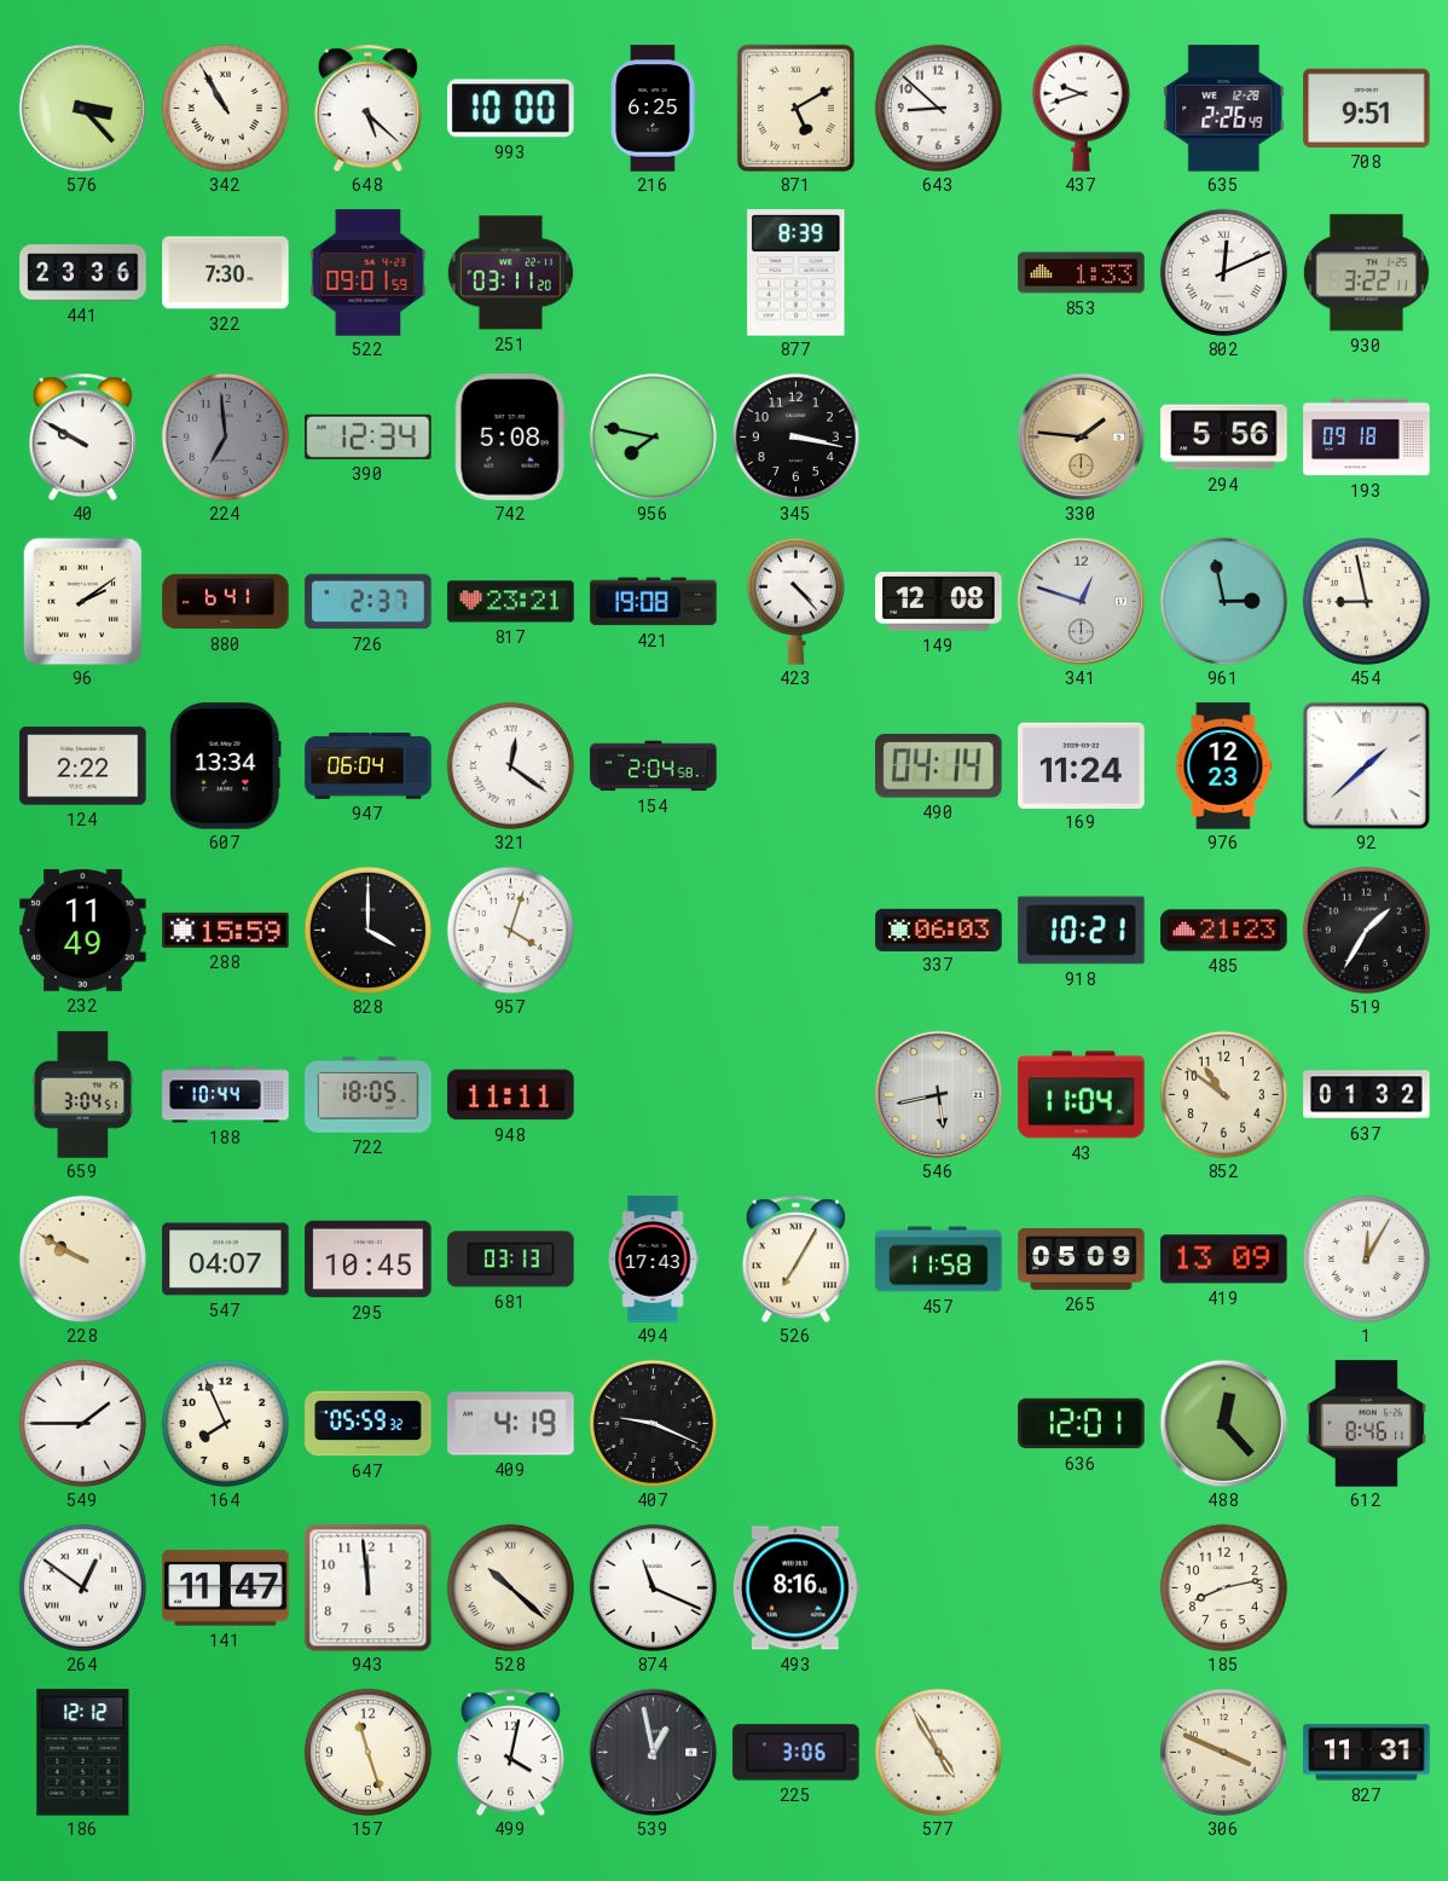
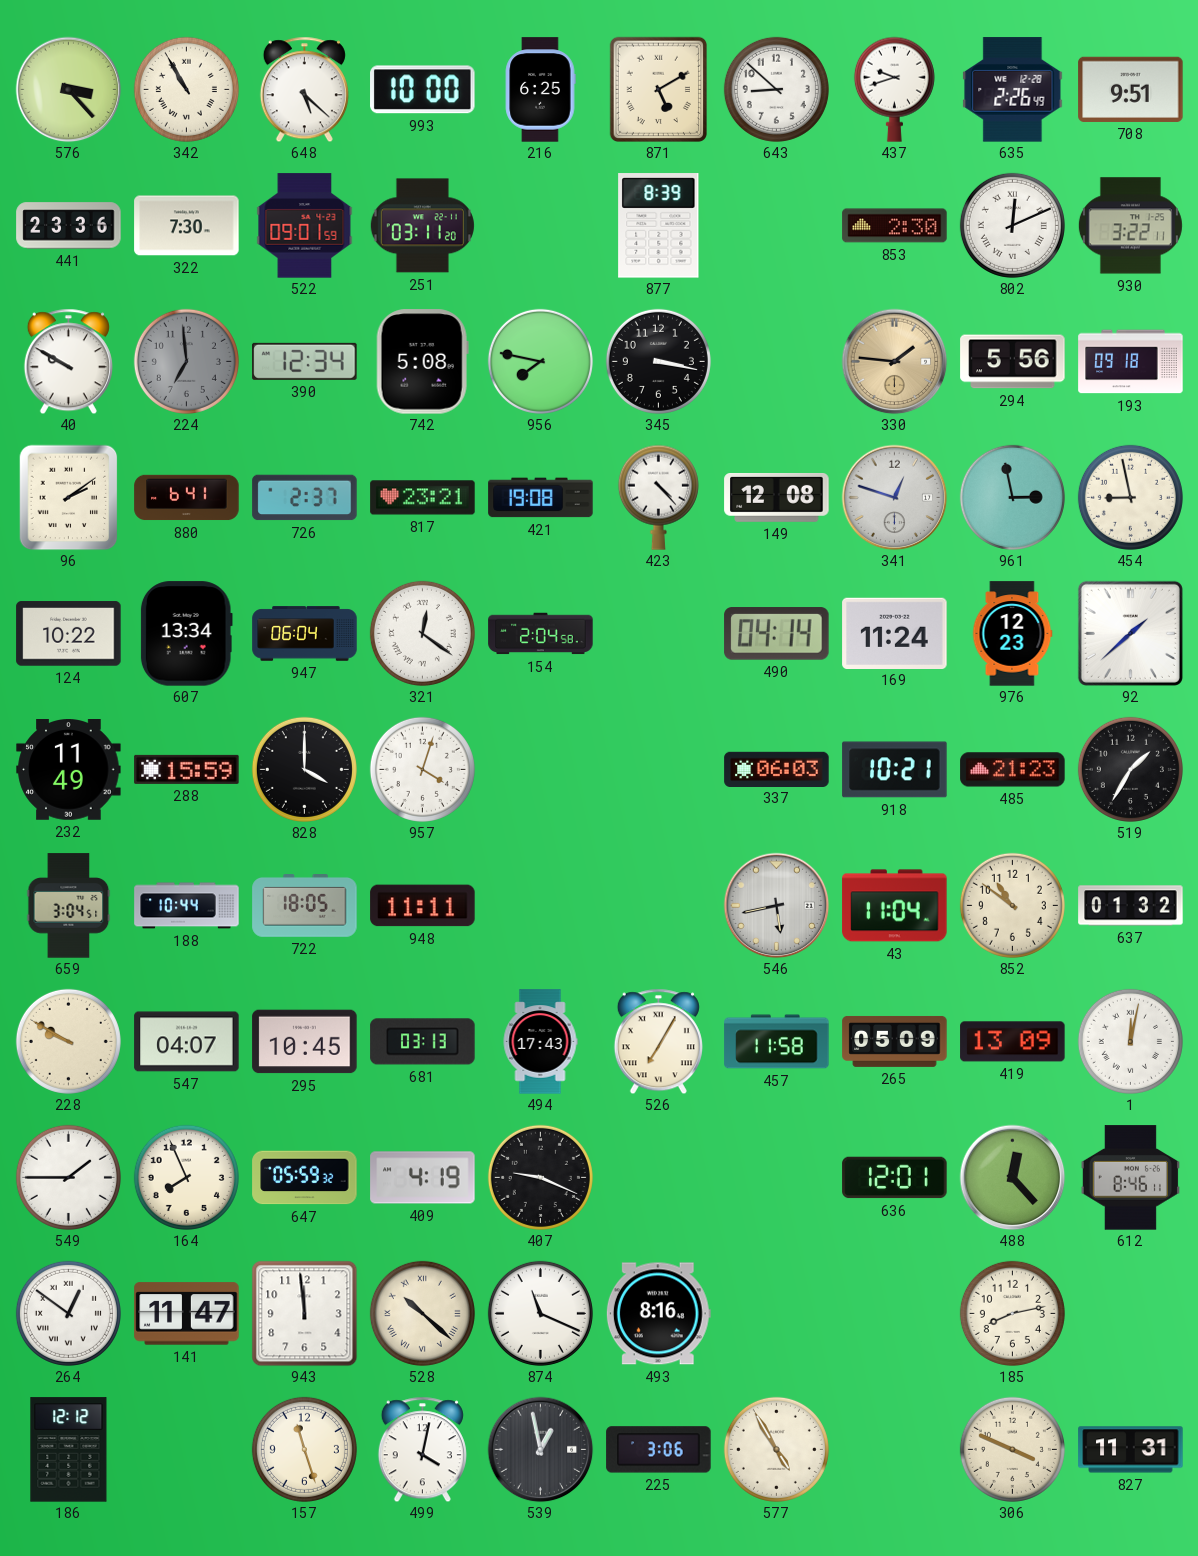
853: 1:33 -> 2:30
124: 2:22 -> 10:22
1: 12:05 -> 12:02
